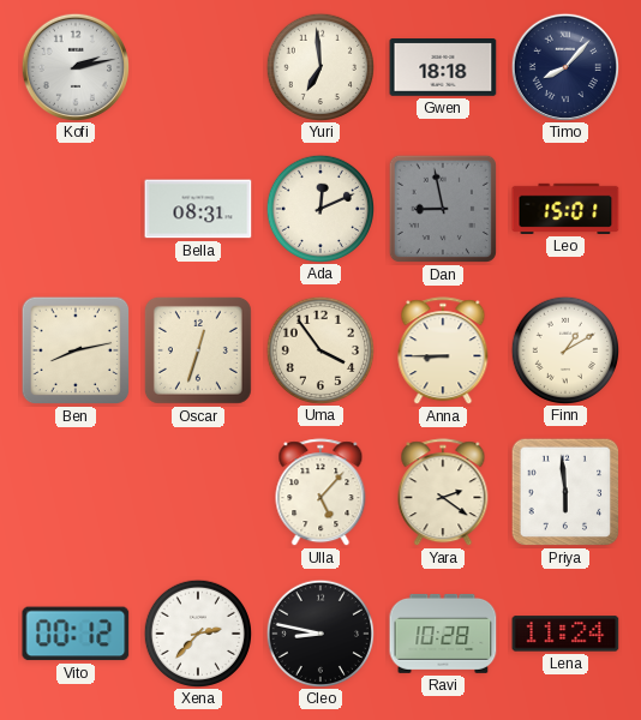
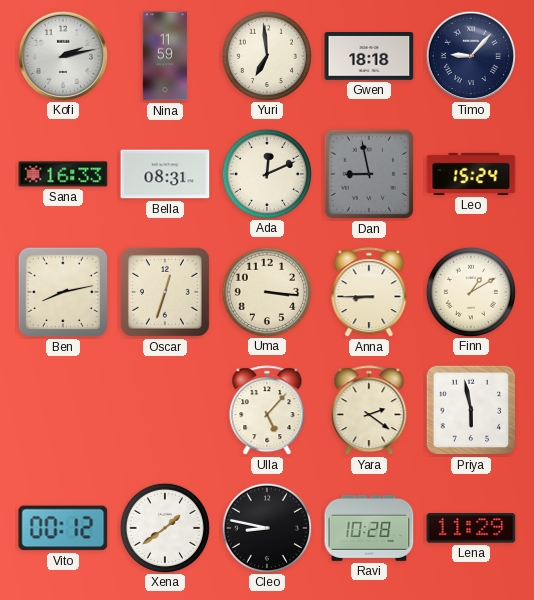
Nina: none -> 11:59
Timo: 8:07 -> 9:07
Sana: none -> 16:33
Leo: 15:01 -> 15:24
Uma: 3:54 -> 3:16
Priya: 5:59 -> 5:58
Xena: 2:37 -> 1:39
Lena: 11:24 -> 11:29
